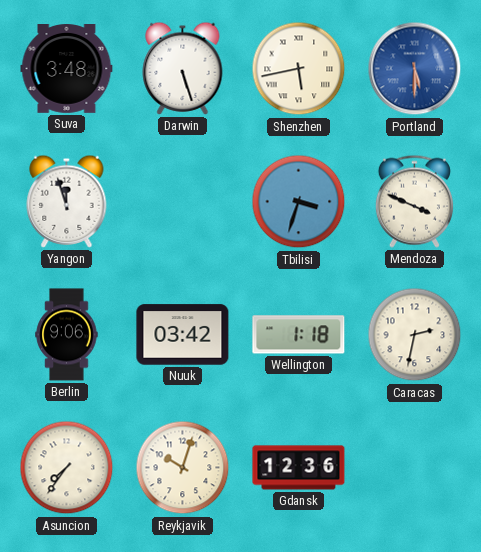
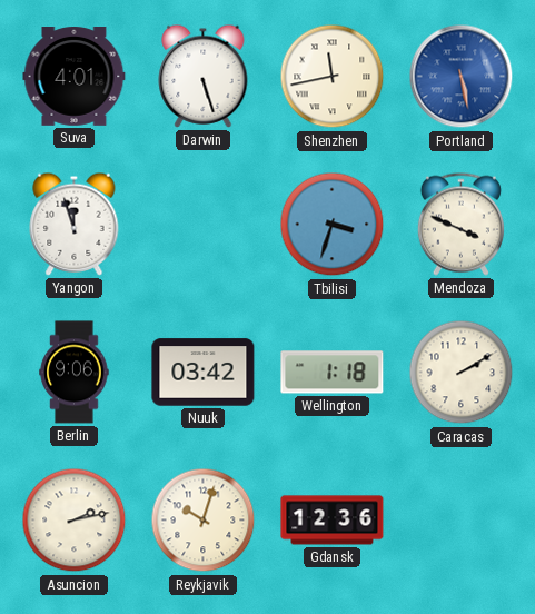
Suva: 3:48 -> 4:01
Shenzhen: 5:43 -> 11:43
Portland: 5:30 -> 5:28
Caracas: 2:32 -> 2:10
Asuncion: 7:36 -> 2:13
